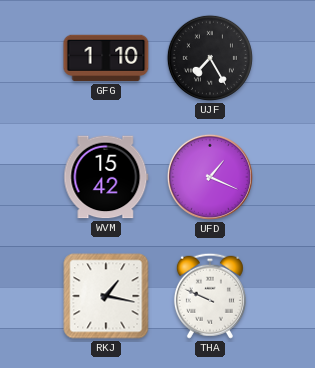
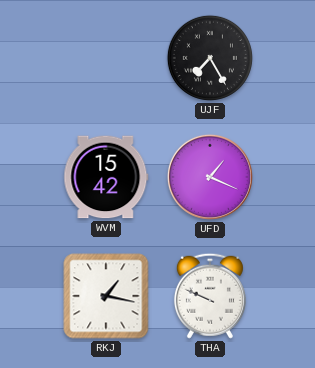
GFG: 1:10 -> none
